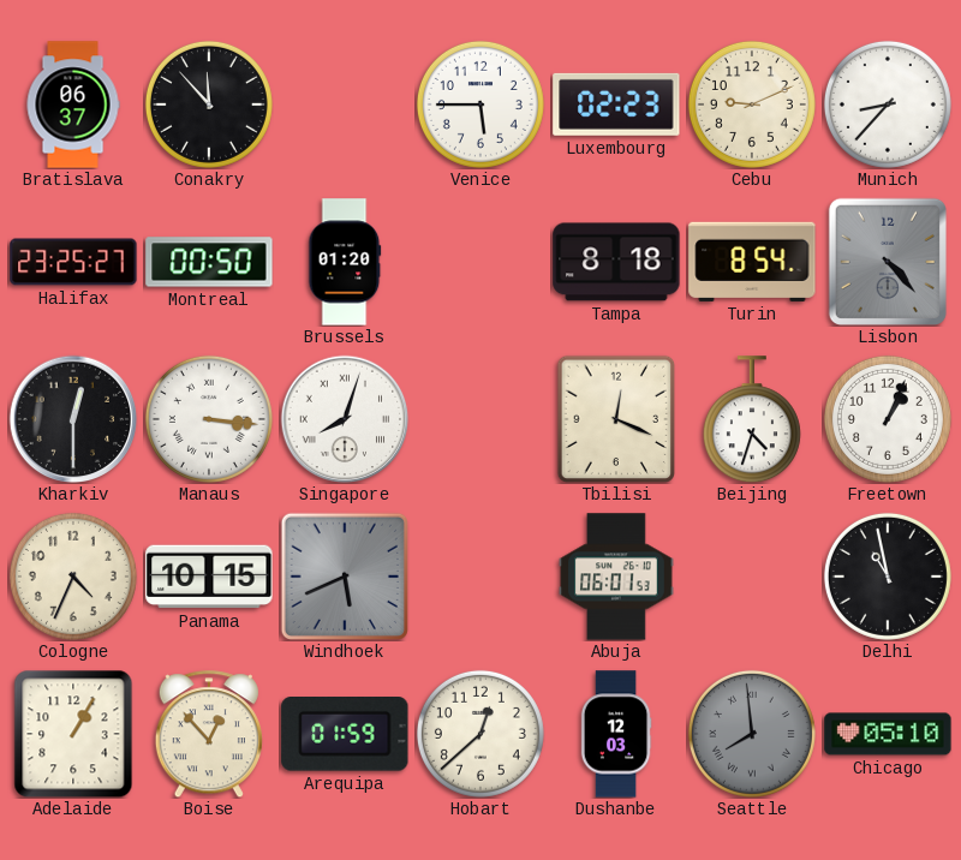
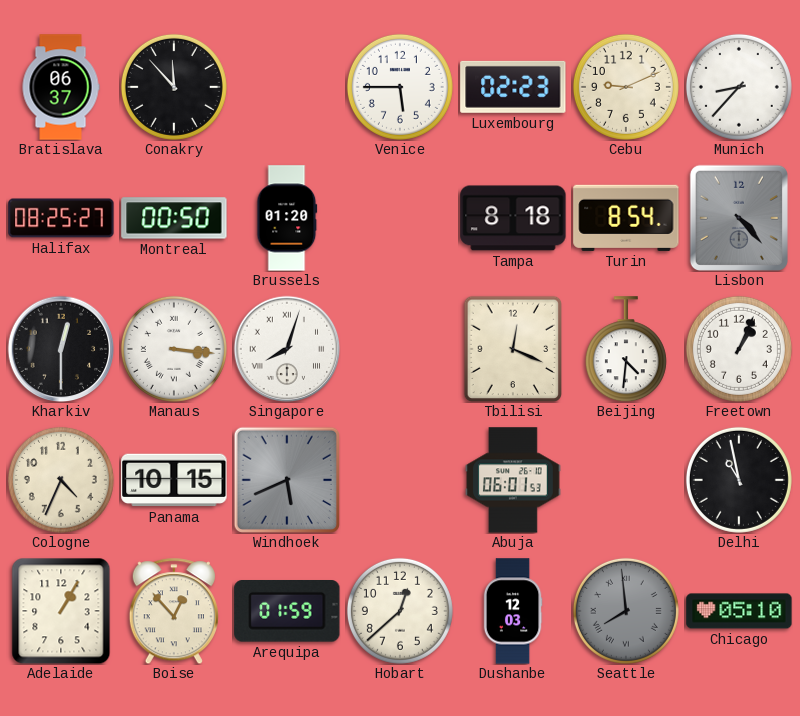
Halifax: 23:25 -> 08:25
Beijing: 4:33 -> 4:31
